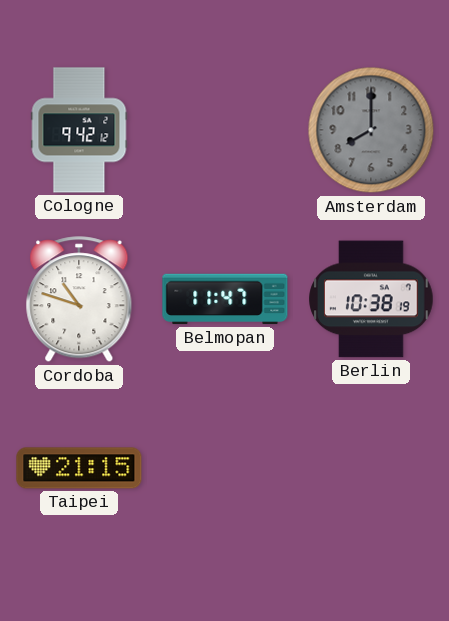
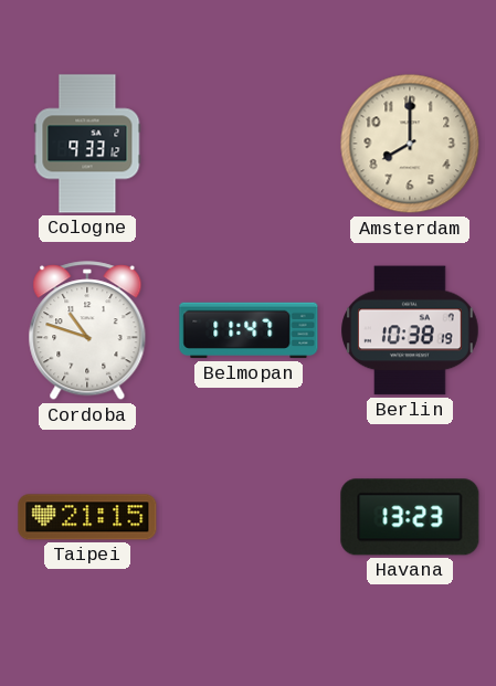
Cologne: 9:42 -> 9:33
Amsterdam dial: grey -> cream
Havana: none -> 13:23
